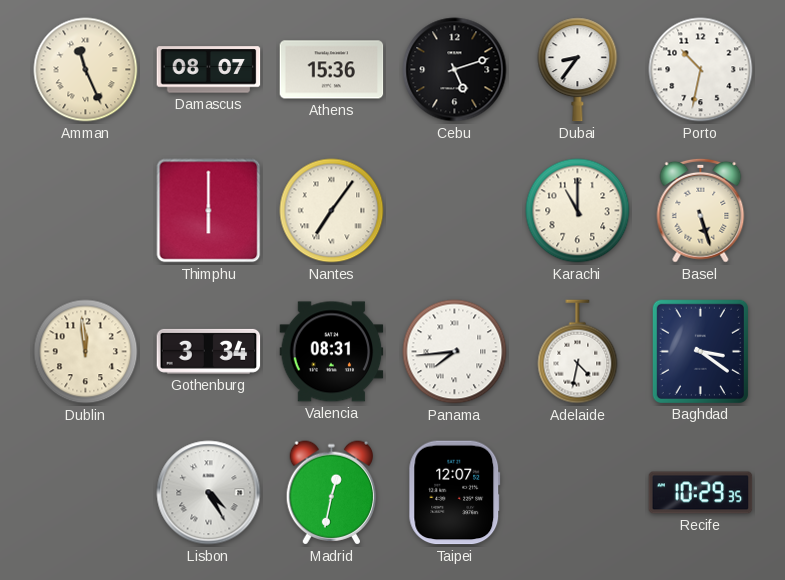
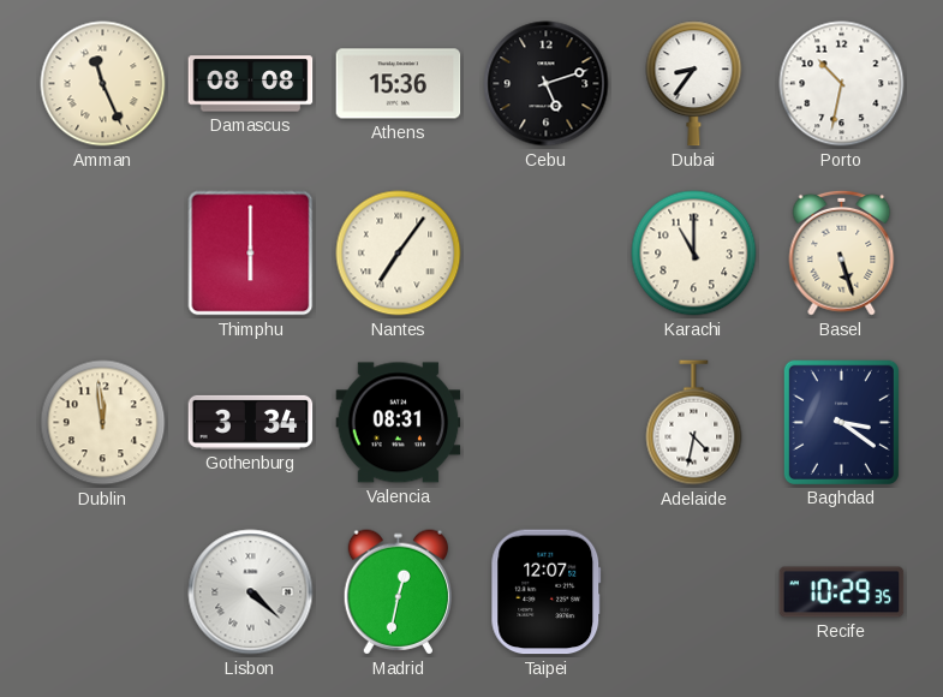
Damascus: 08:07 -> 08:08
Panama: 7:44 -> none
Lisbon: 4:25 -> 4:22
